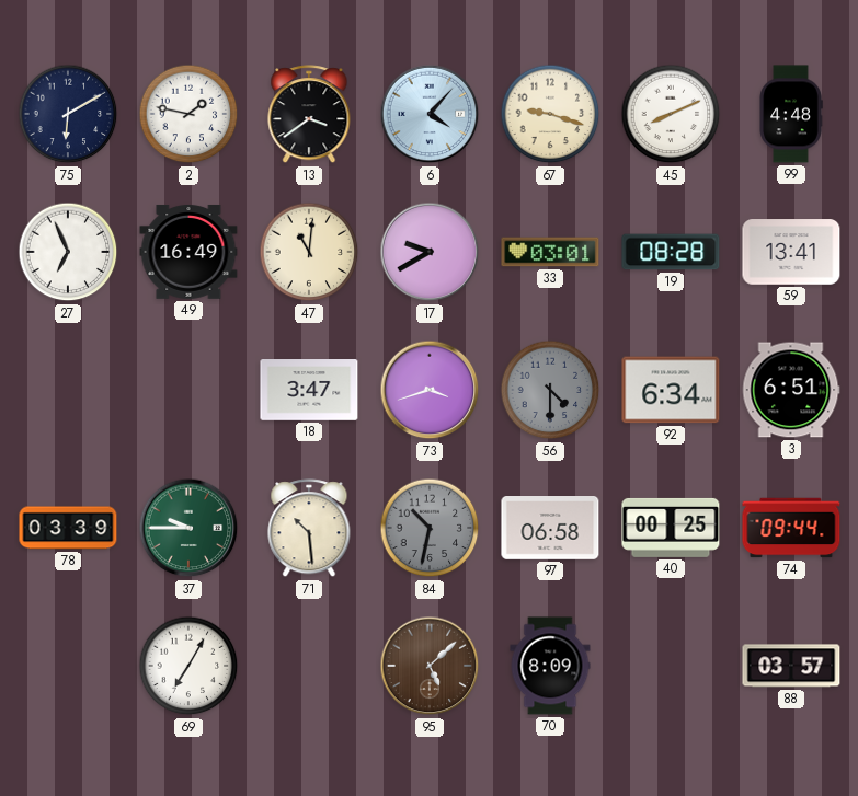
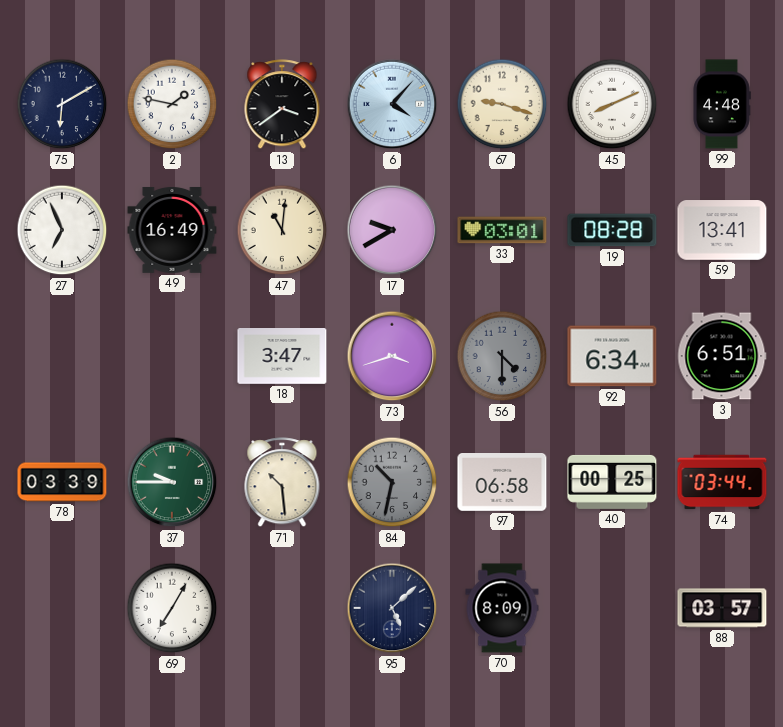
74: 09:44 -> 03:44
95 dial: brown -> navy
